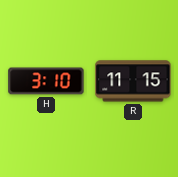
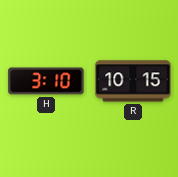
R: 11:15 -> 10:15
